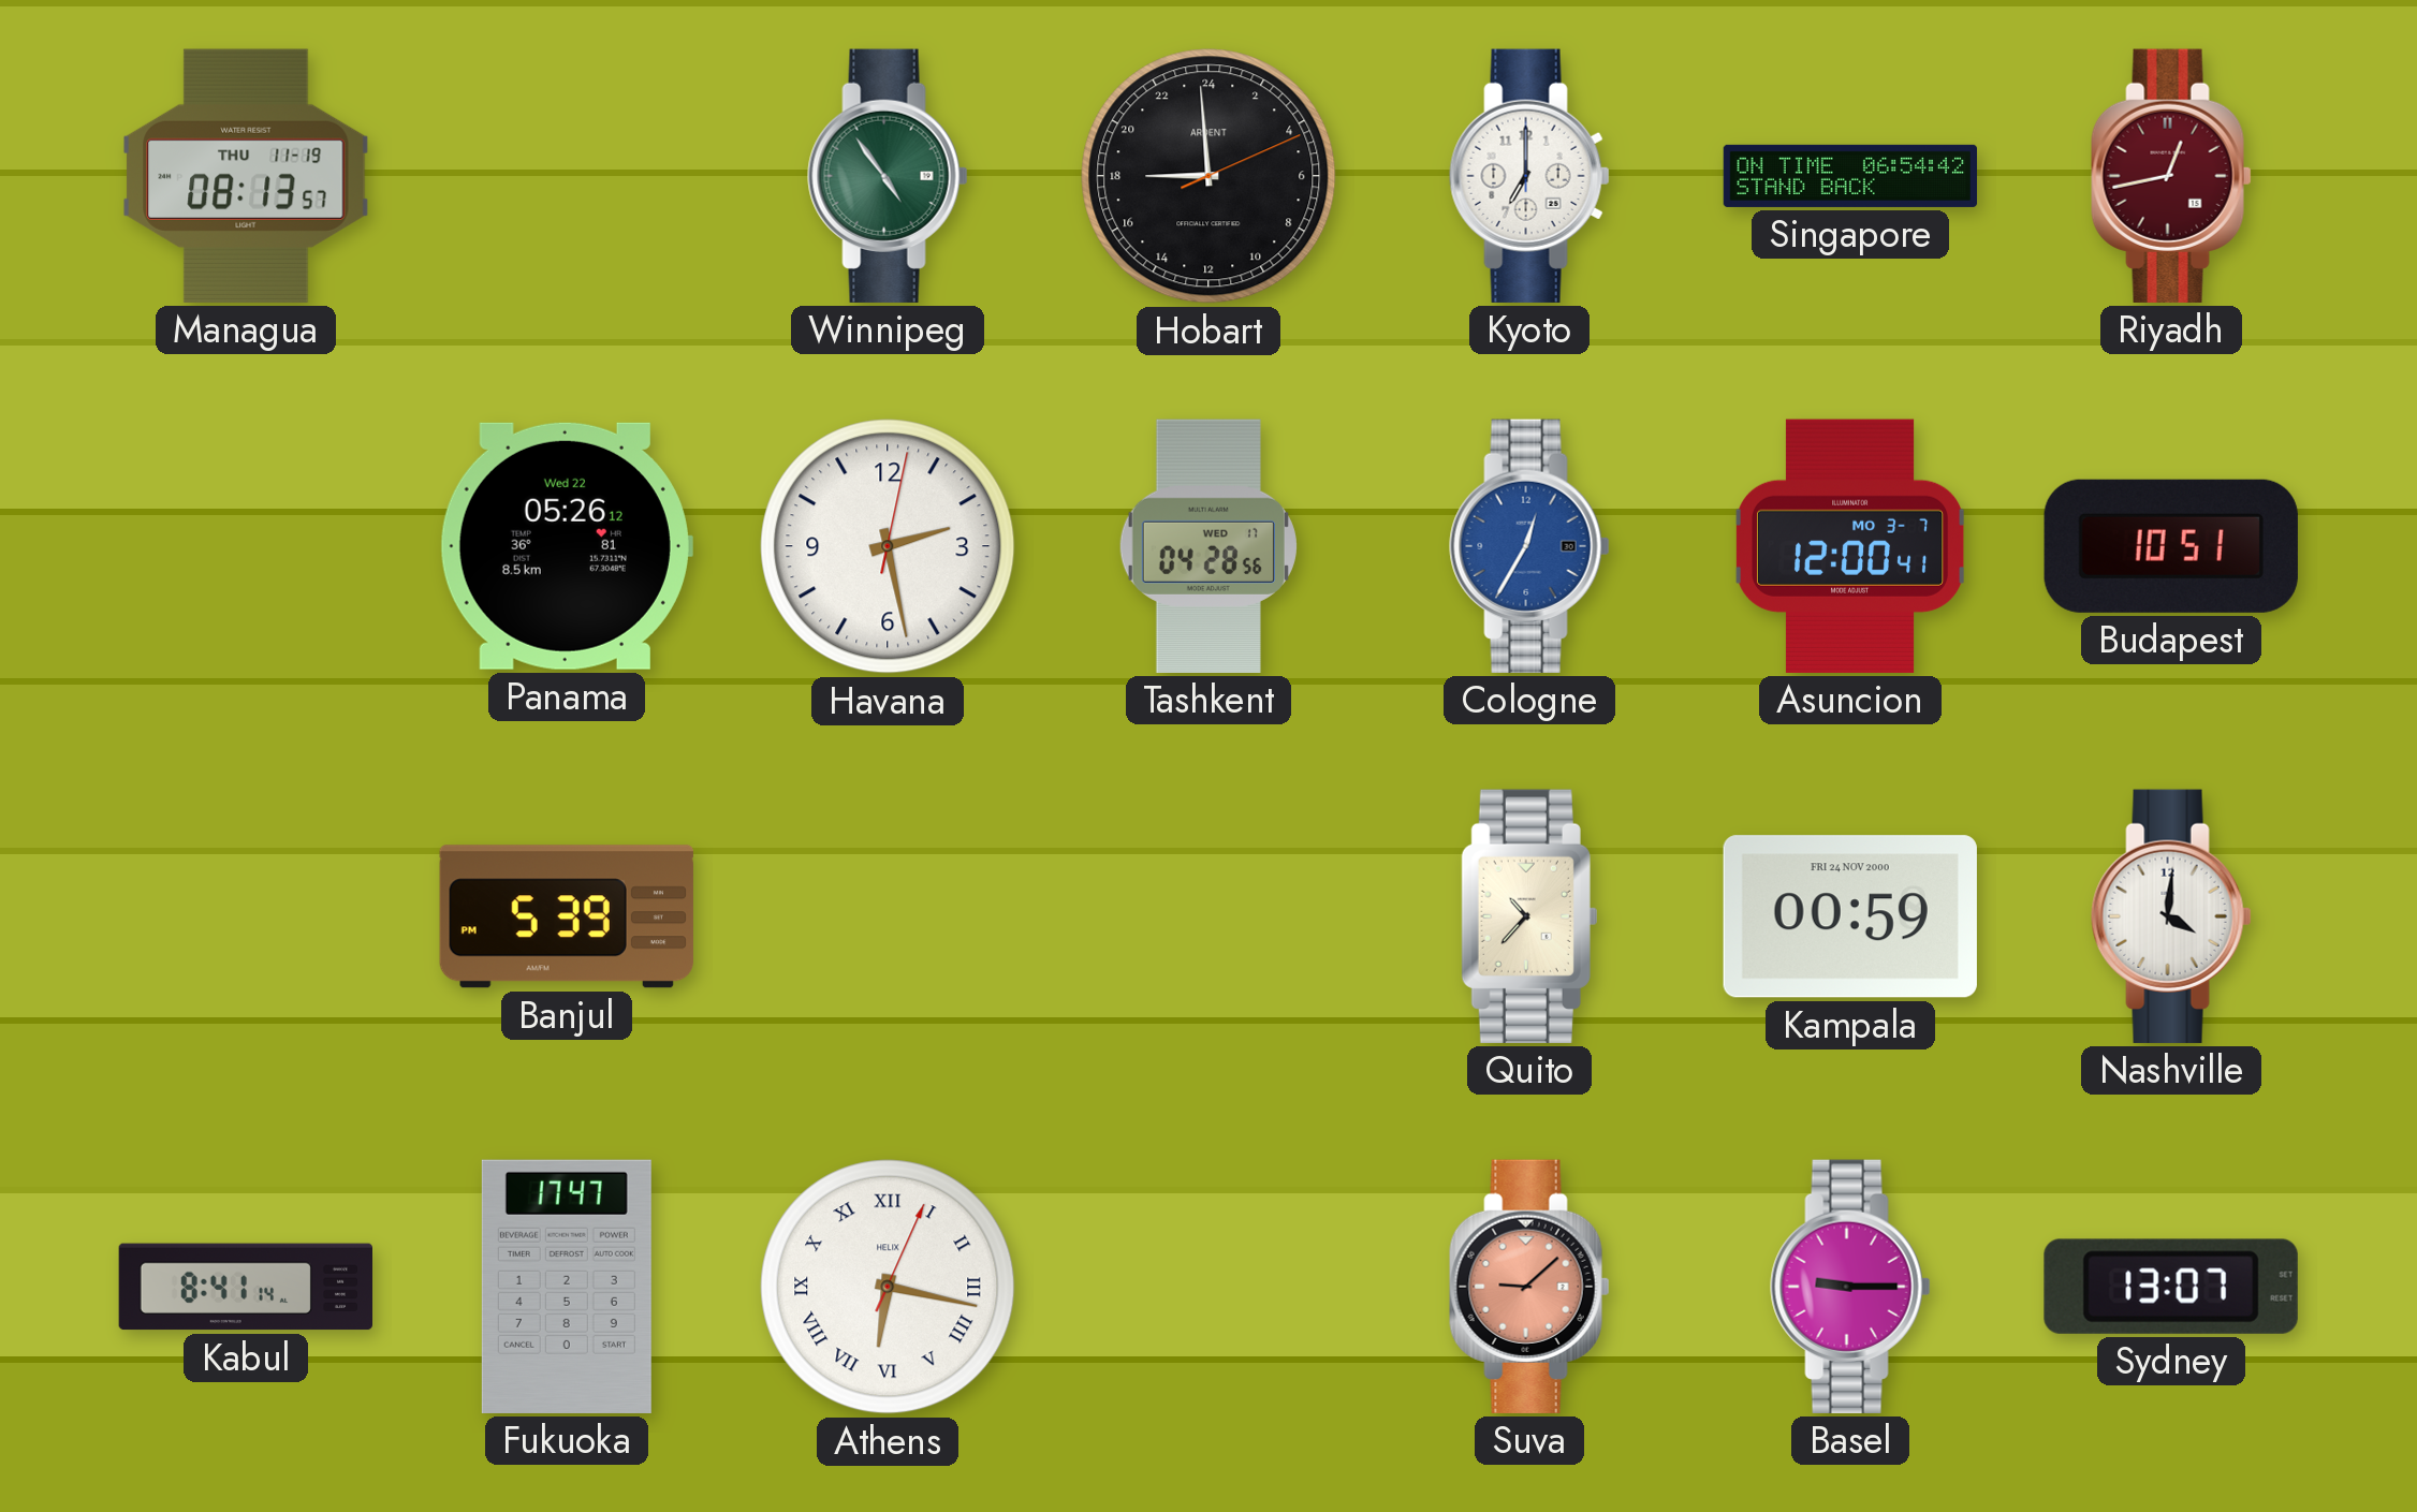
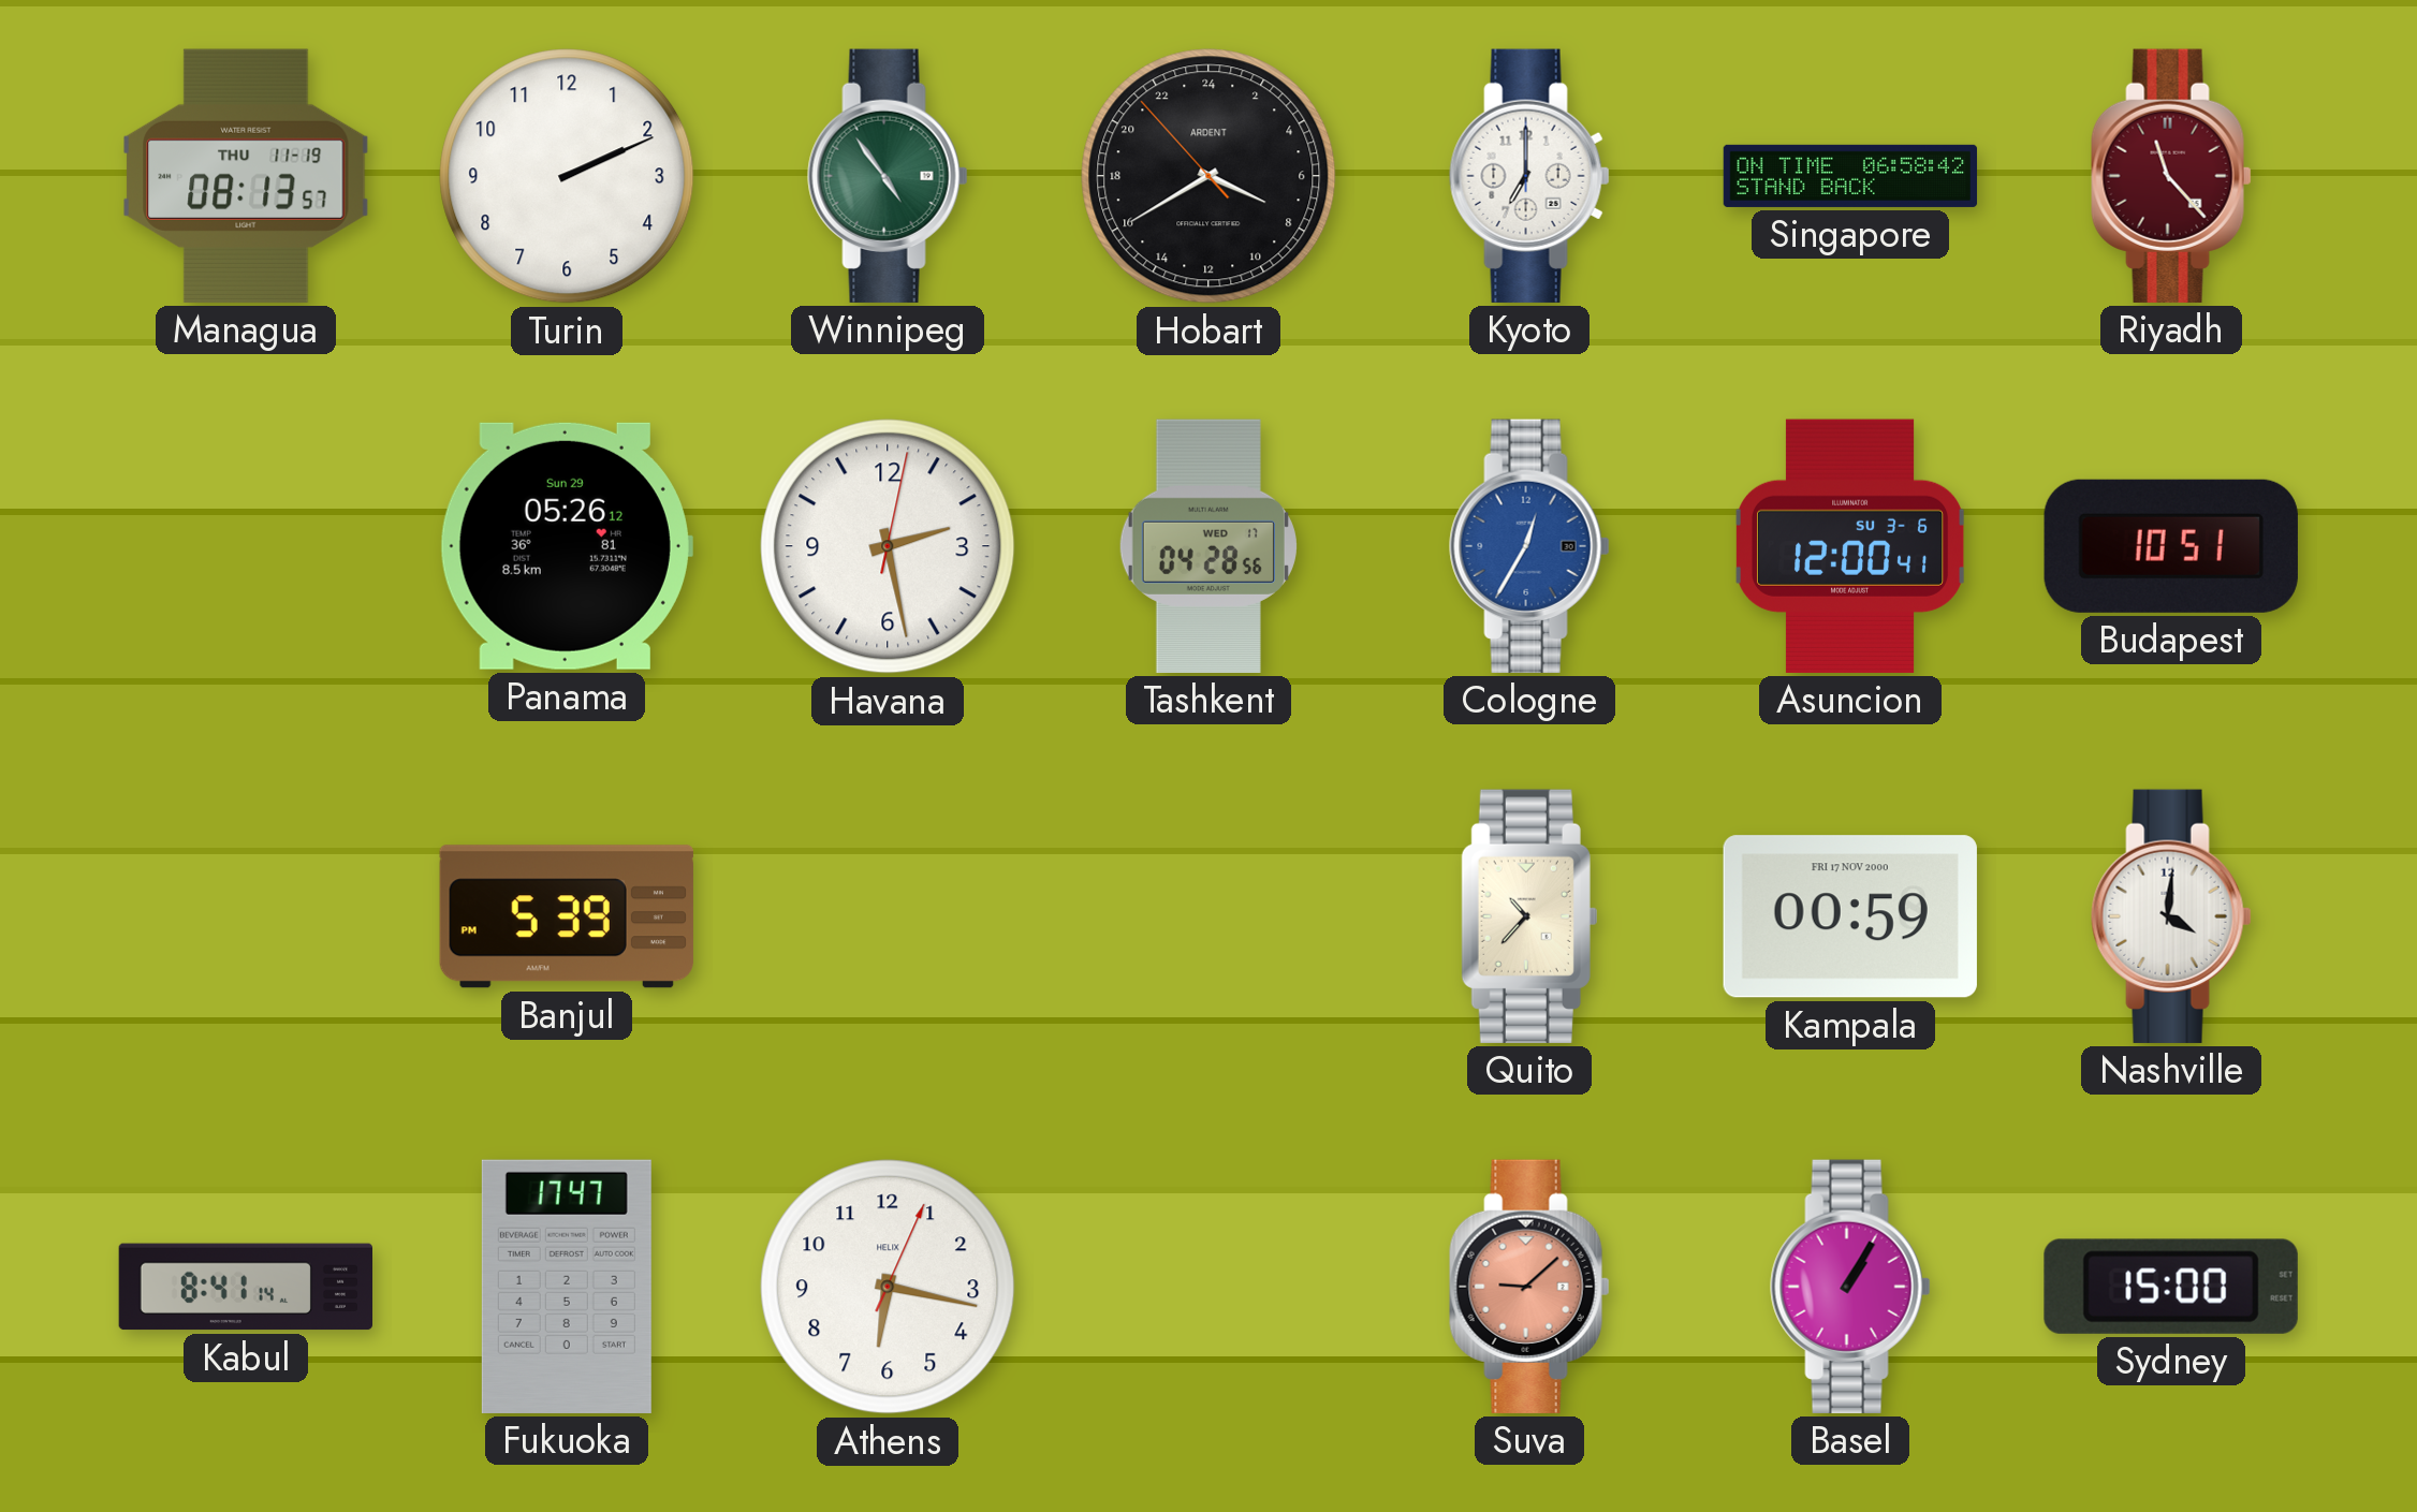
Turin: none -> 2:11
Hobart: 17:59 -> 7:39
Singapore: 06:54 -> 06:58
Riyadh: 12:43 -> 11:23
Panama date: Wed 22 -> Sun 29
Asuncion date: MO 3-7 -> SU 3-6
Kampala date: FRI 24 NOV 2000 -> FRI 17 NOV 2000
Athens numerals: Roman -> Arabic
Basel: 9:15 -> 1:05
Sydney: 13:07 -> 15:00
